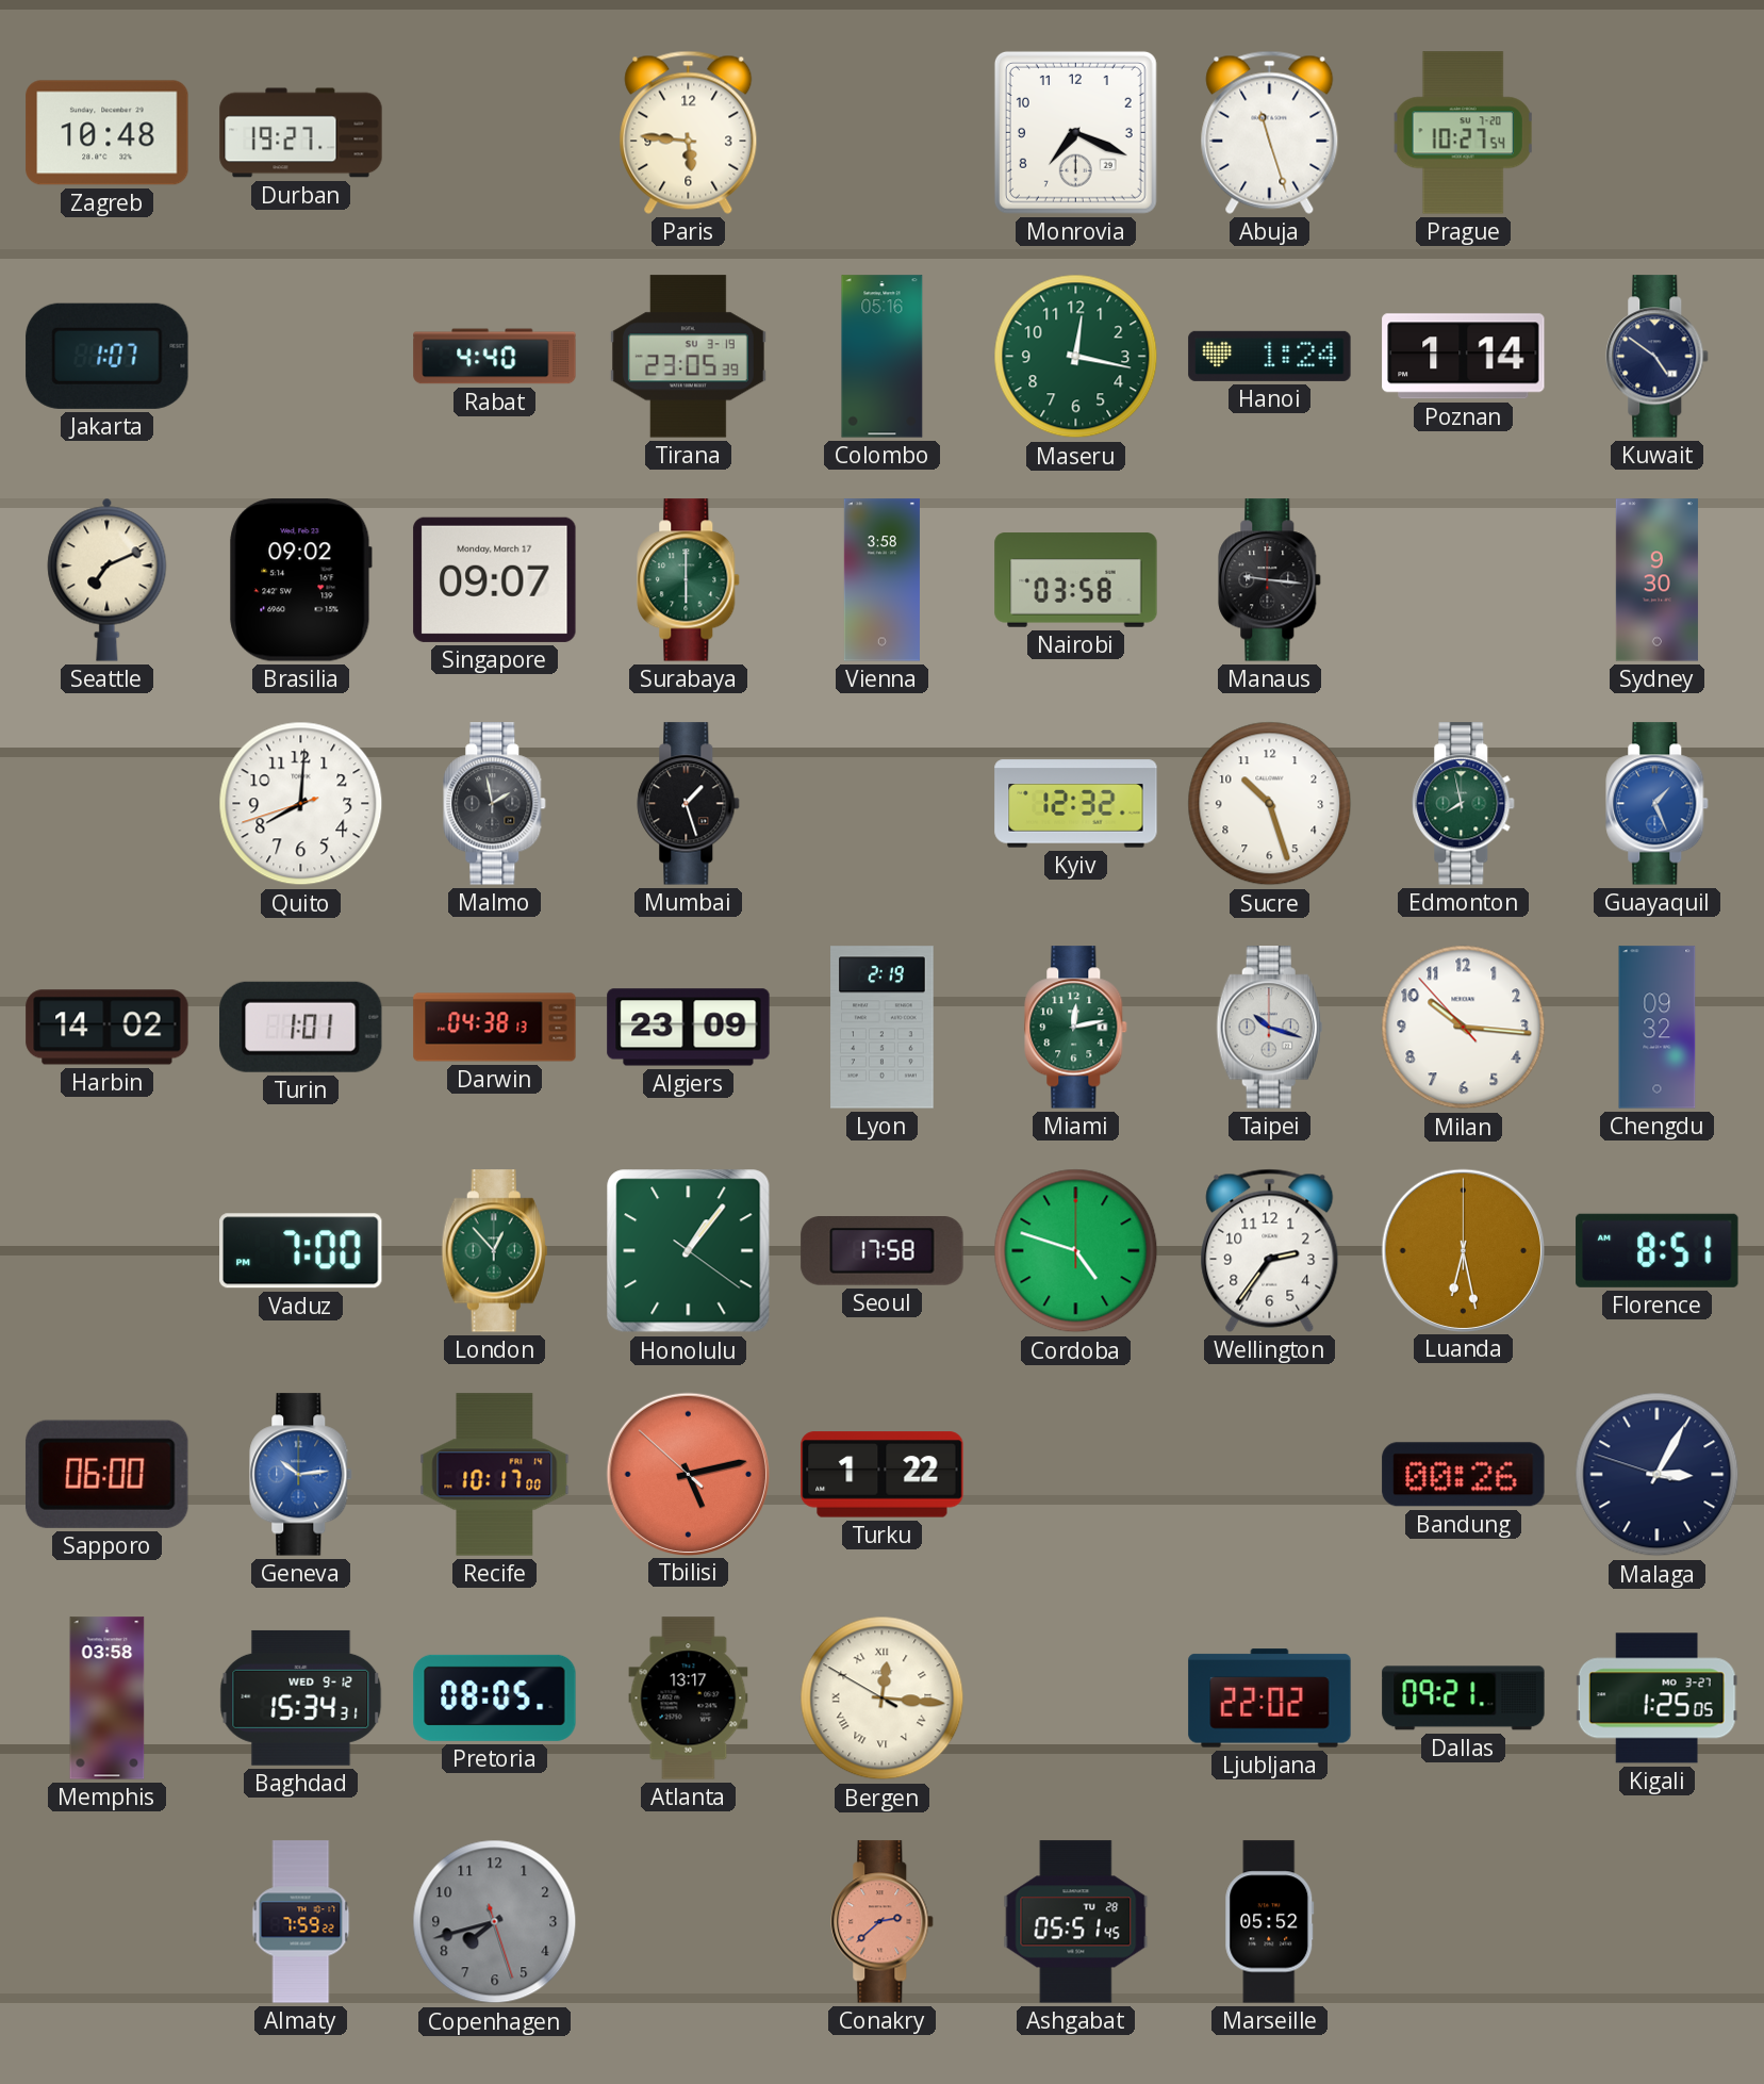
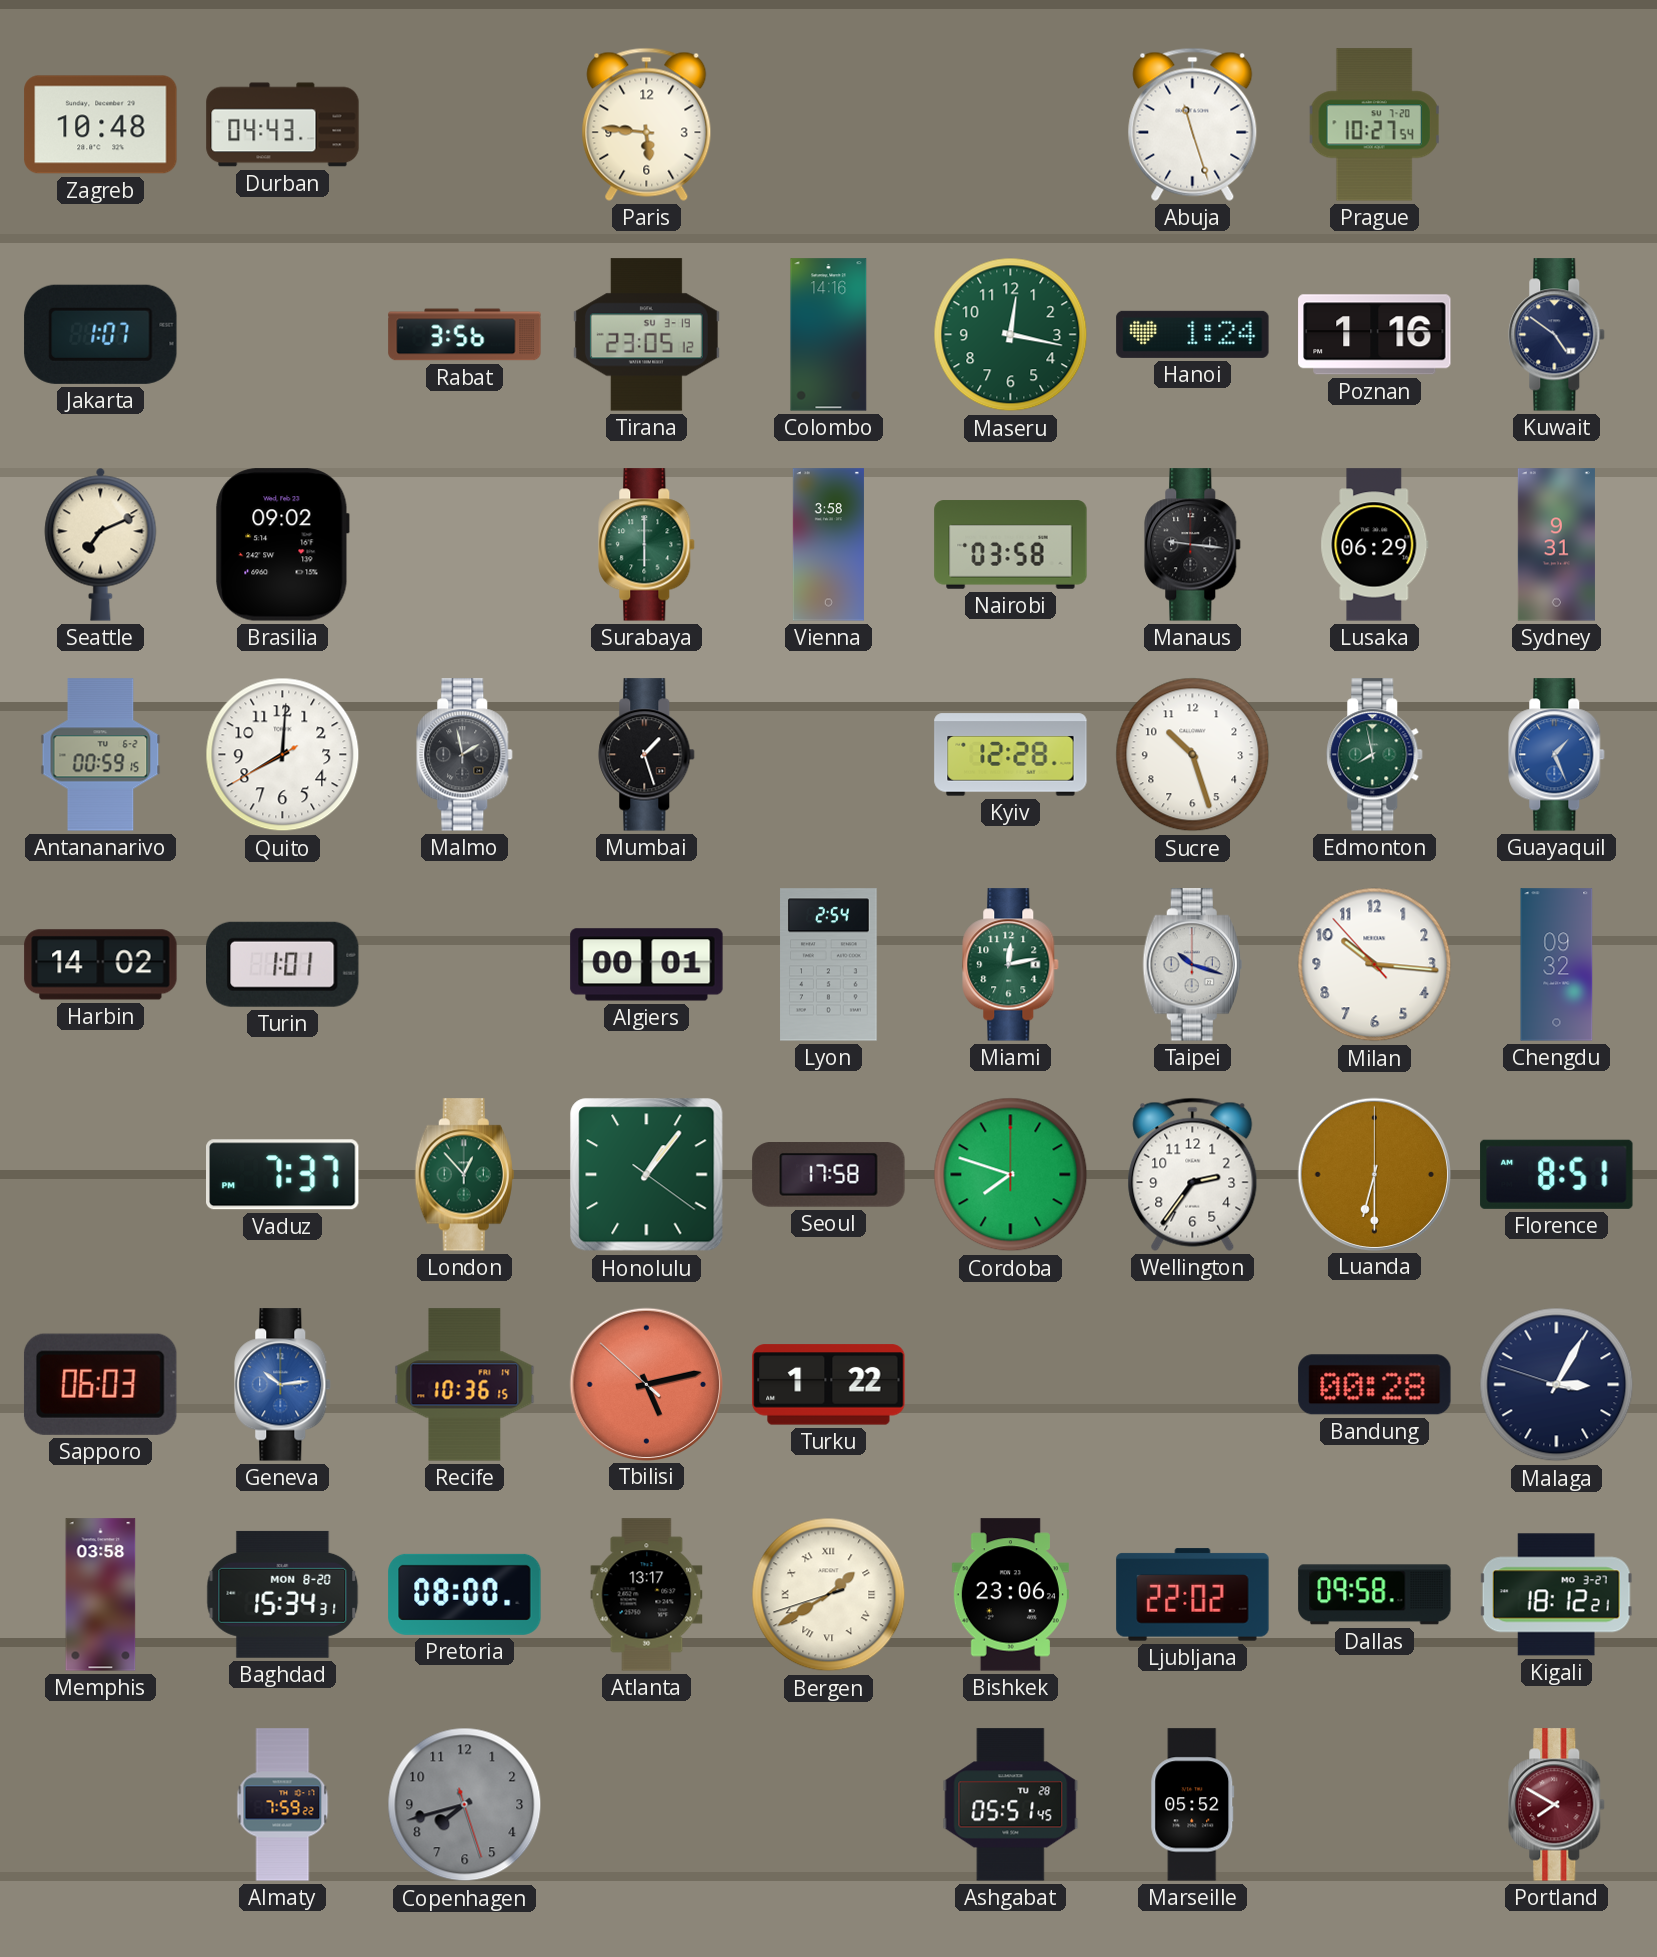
Durban: 19:27 -> 04:43
Monrovia: 7:19 -> none
Rabat: 4:40 -> 3:56
Tirana: 23:05:39 -> 23:05:12
Colombo: 05:16 -> 14:16
Poznan: 1:14 -> 1:16
Singapore: 09:07 -> none
Lusaka: none -> 06:29
Sydney: 9:30 -> 9:31
Antananarivo: none -> 00:59
Quito: 8:00:42 -> 8:00:40
Kyiv: 12:32 -> 12:28
Darwin: 04:38 -> none
Algiers: 23:09 -> 00:01
Lyon: 2:19 -> 2:54
Vaduz: 7:00 -> 7:37
Cordoba: 4:48 -> 7:48
Luanda: 6:28 -> 6:30
Sapporo: 06:00 -> 06:03
Recife: 10:17 -> 10:36
Bandung: 00:26 -> 00:28
Baghdad date: WED 9-12 -> MON 8-20
Pretoria: 08:05 -> 08:00
Bergen: 12:15 -> 1:39
Bishkek: none -> 23:06
Dallas: 09:21 -> 09:58
Kigali: 1:25 -> 18:12
Conakry: 2:38 -> none
Portland: none -> 7:50
